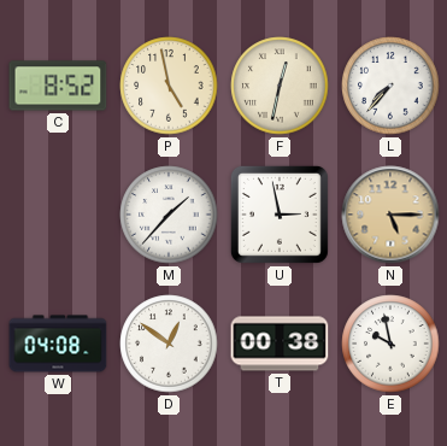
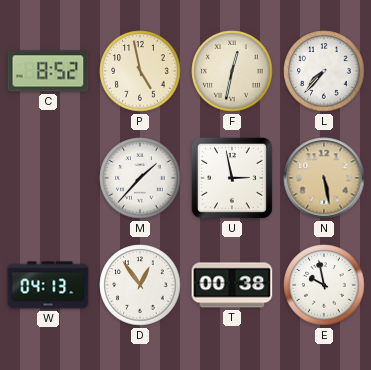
N: 5:15 -> 5:28
W: 04:08 -> 04:13
D: 12:51 -> 12:54
